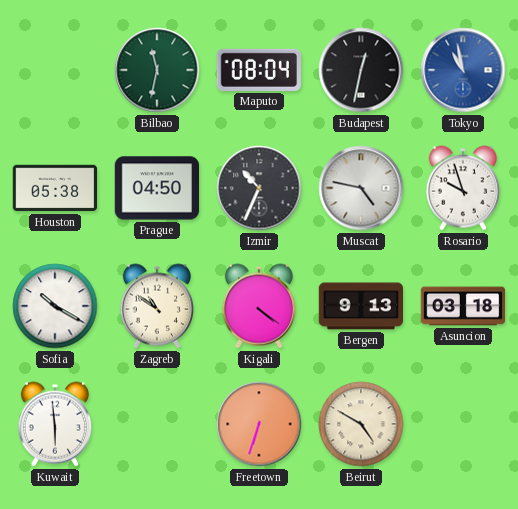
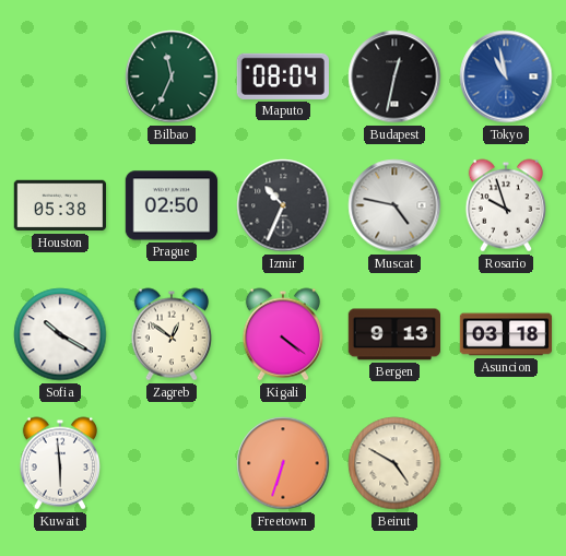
Bilbao: 11:32 -> 11:34
Prague: 04:50 -> 02:50
Zagreb: 10:51 -> 12:51
